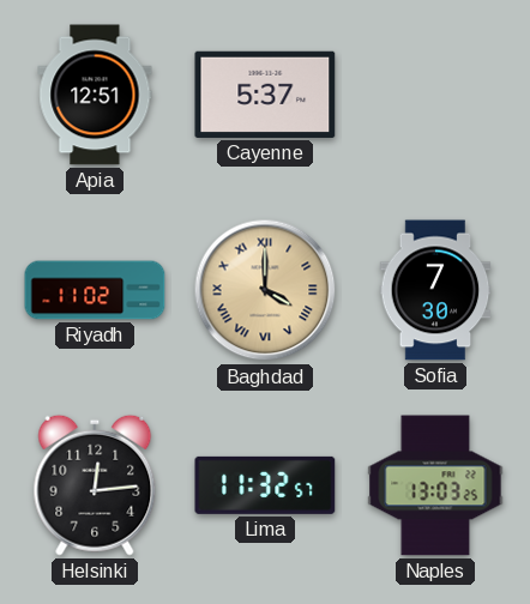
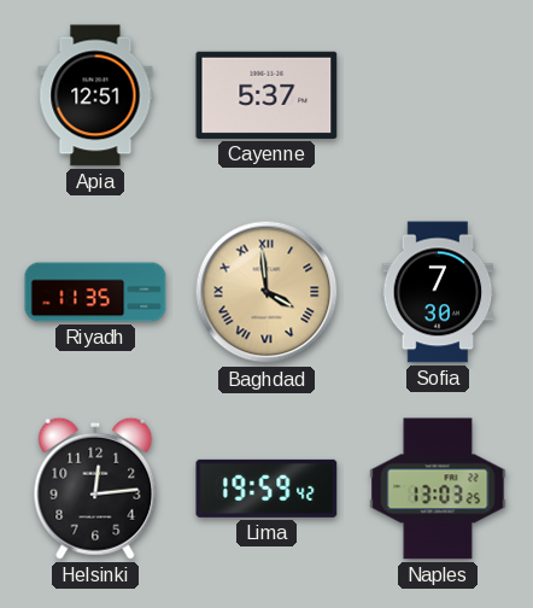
Riyadh: 11:02 -> 11:35
Baghdad: 4:00 -> 3:59
Lima: 11:32 -> 19:59
